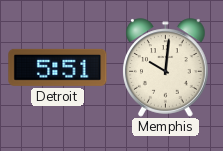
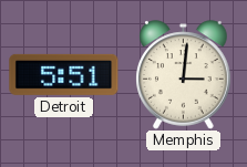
Memphis: 10:01 -> 3:01
